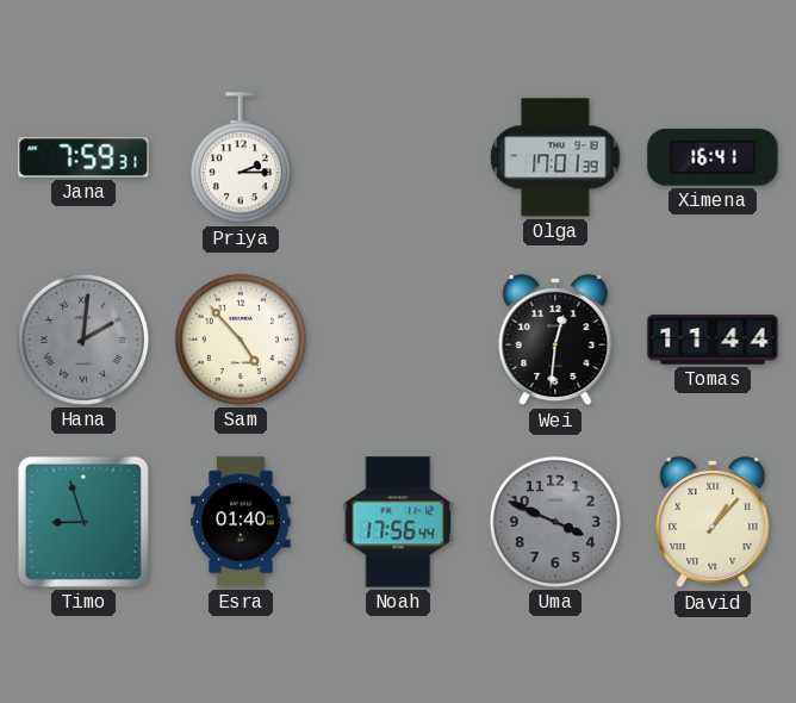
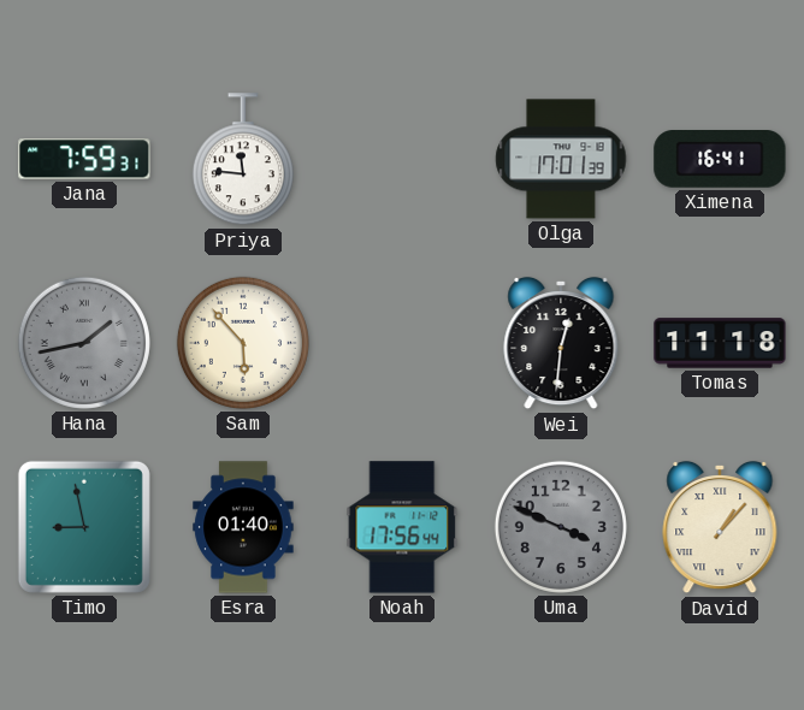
Priya: 2:15 -> 11:46
Hana: 2:01 -> 1:43
Sam: 4:53 -> 5:53
Tomas: 11:44 -> 11:18
Timo: 8:57 -> 8:58
